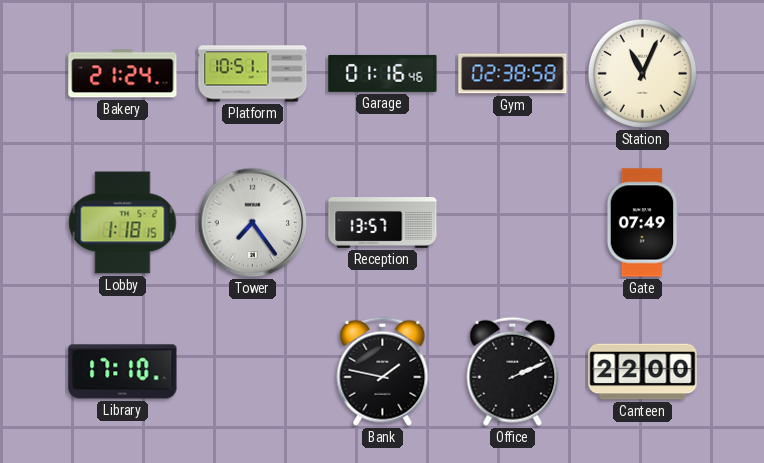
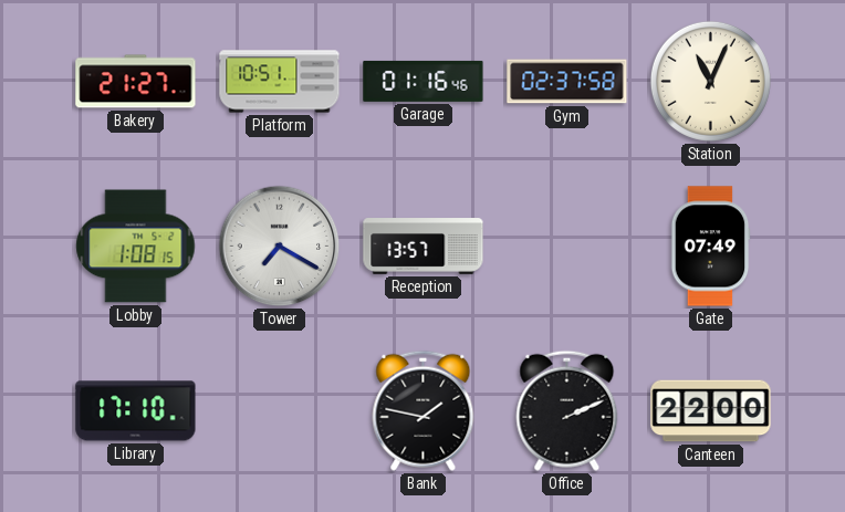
Bakery: 21:24 -> 21:27
Gym: 02:38 -> 02:37
Lobby: 1:18 -> 1:08
Tower: 7:24 -> 7:20
